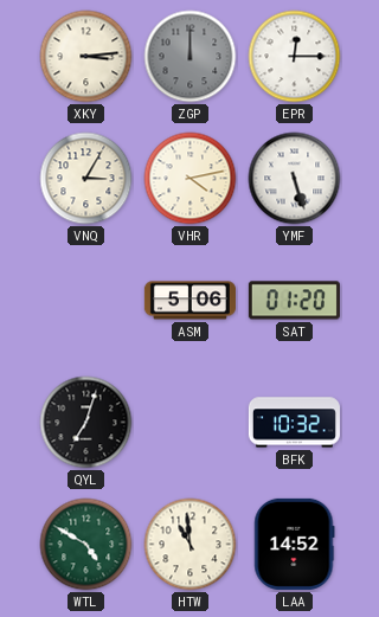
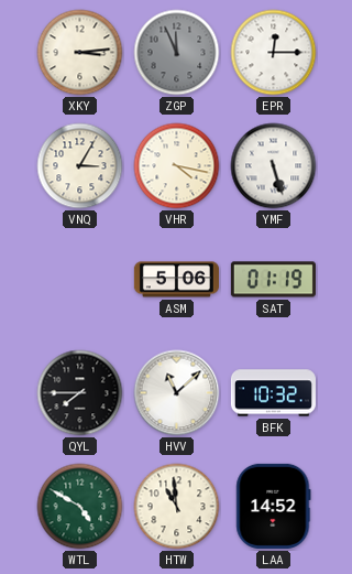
ZGP: 12:00 -> 11:56
VHR: 4:13 -> 4:17
SAT: 01:20 -> 01:19
QYL: 7:03 -> 7:45
HVV: none -> 11:08
